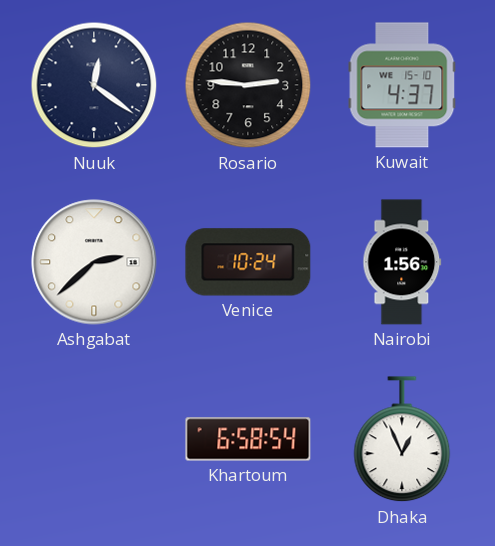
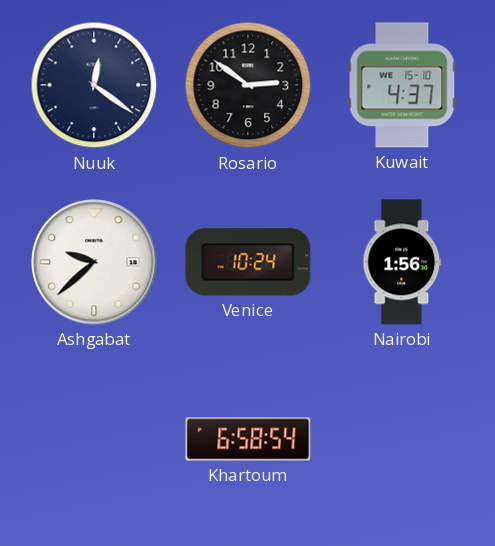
Rosario: 2:46 -> 2:51
Ashgabat: 2:38 -> 9:38
Dhaka: 12:56 -> none
